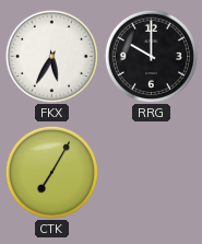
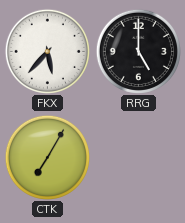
FKX: 5:35 -> 5:37
RRG: 10:00 -> 5:00
